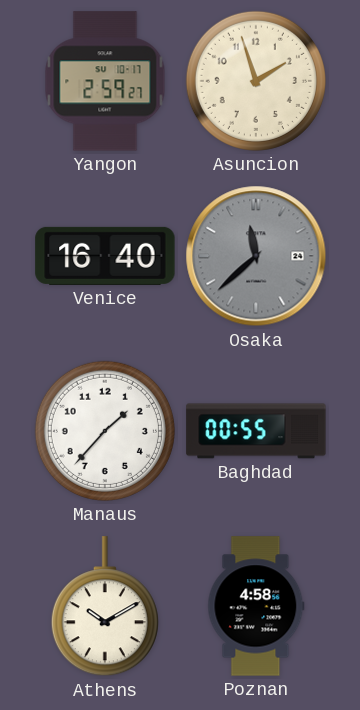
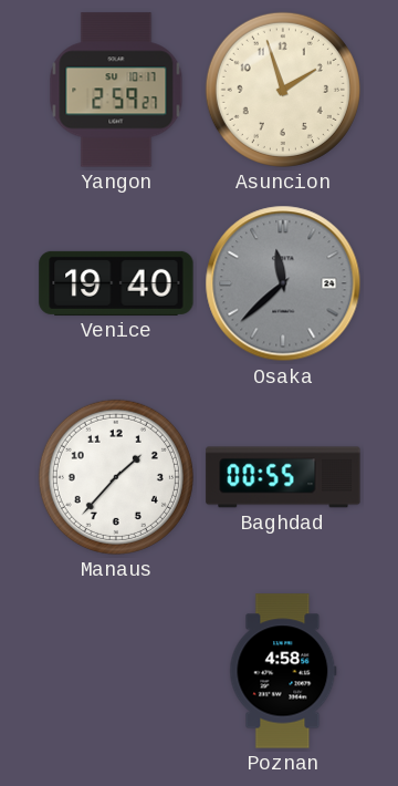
Venice: 16:40 -> 19:40
Athens: 10:10 -> none
